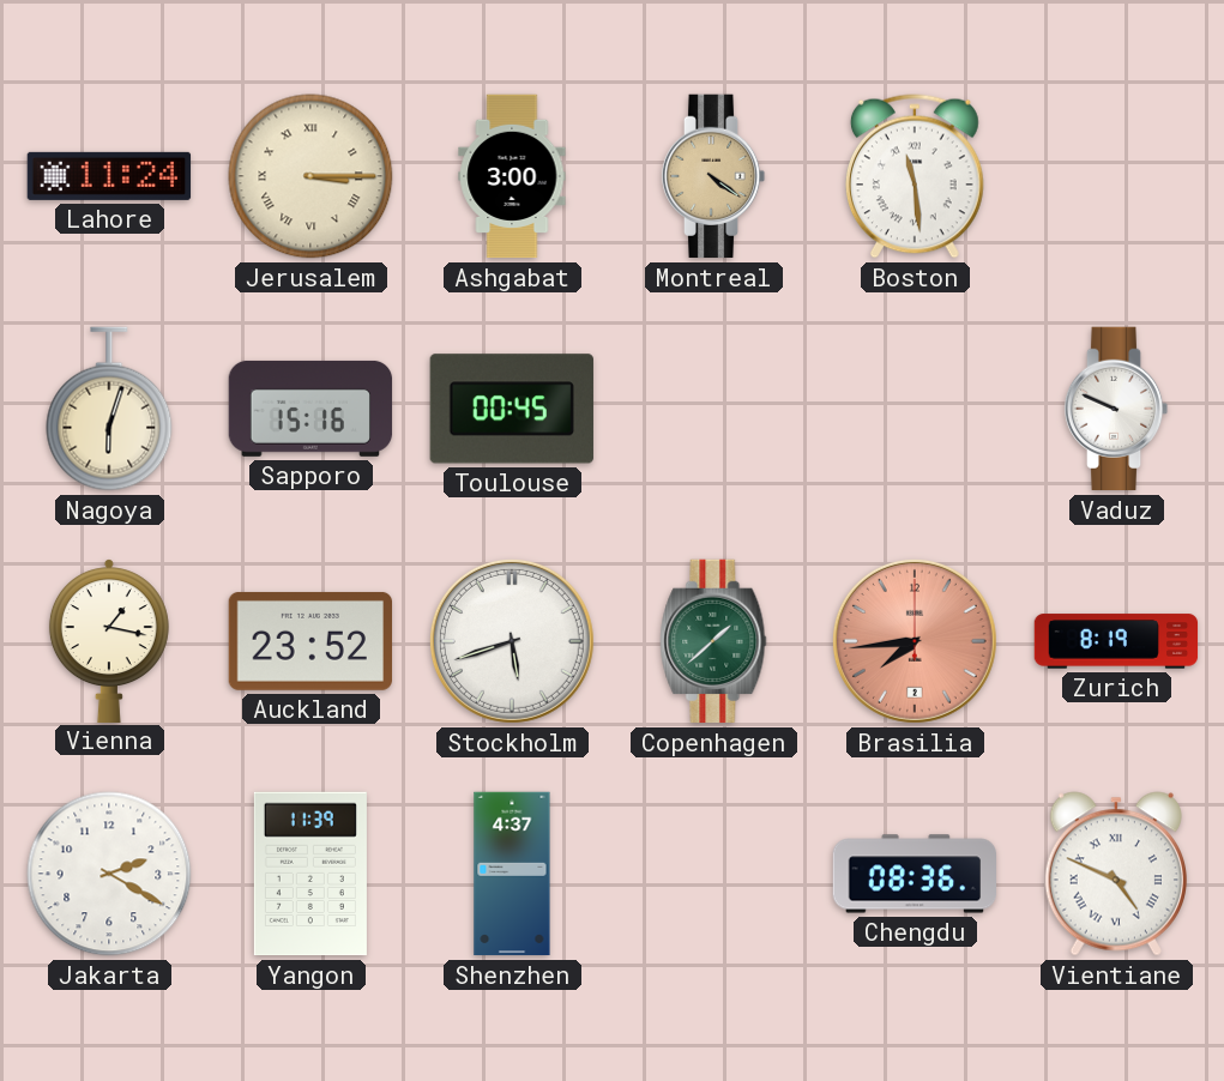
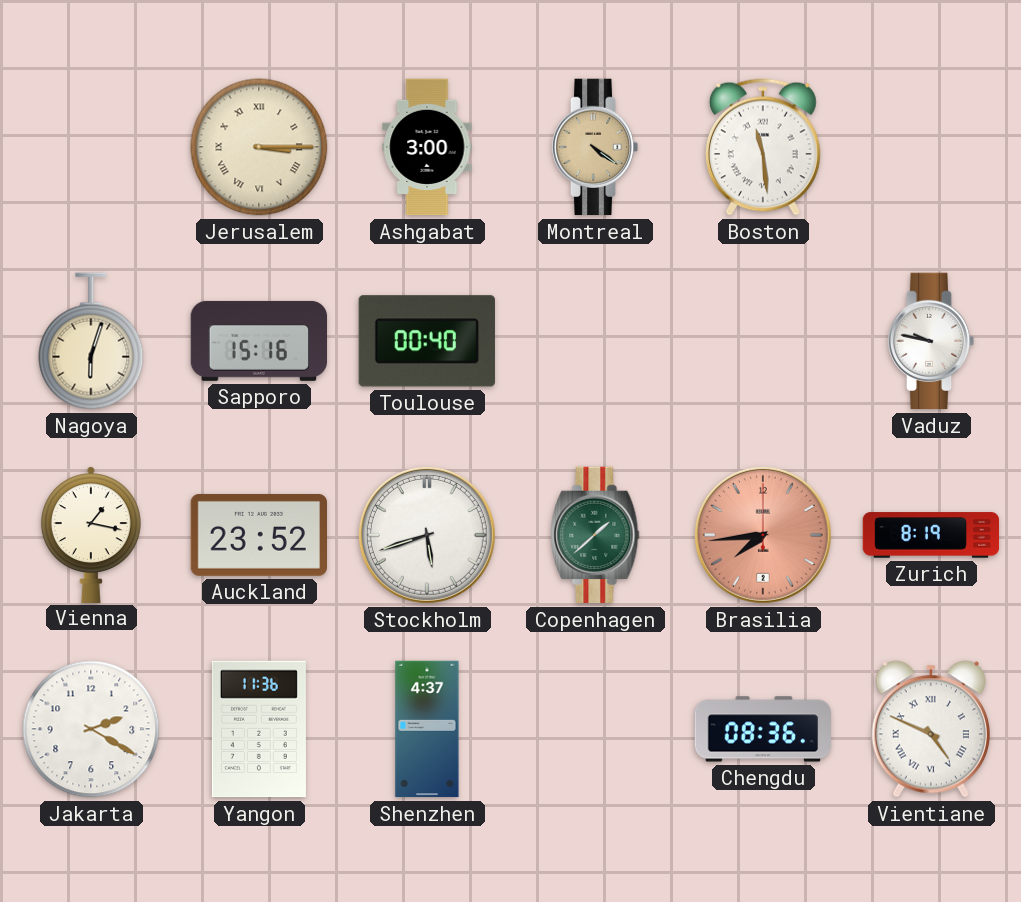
Lahore: 11:24 -> none
Toulouse: 00:45 -> 00:40
Vaduz: 9:49 -> 9:47
Yangon: 11:39 -> 11:36
